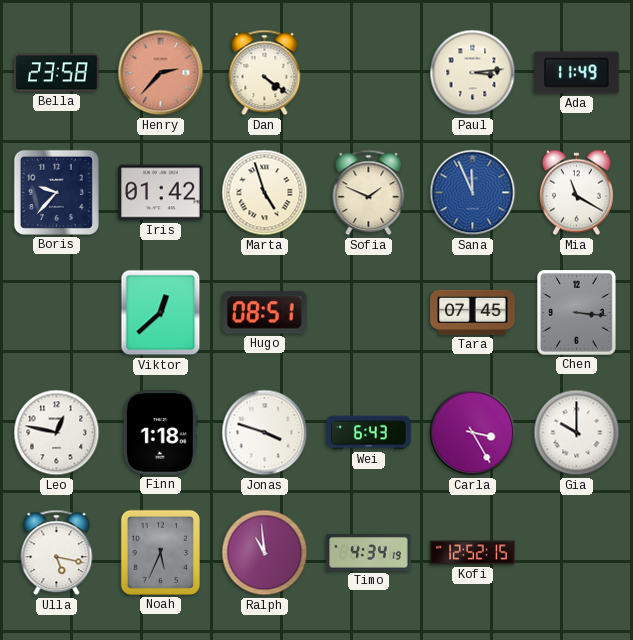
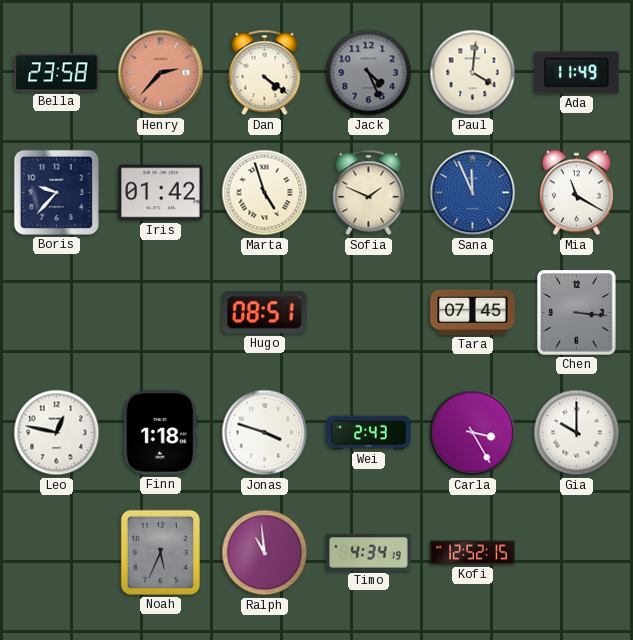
Jack: none -> 4:26
Paul: 3:14 -> 4:01
Viktor: 12:38 -> none
Wei: 6:43 -> 2:43
Ulla: 5:17 -> none
